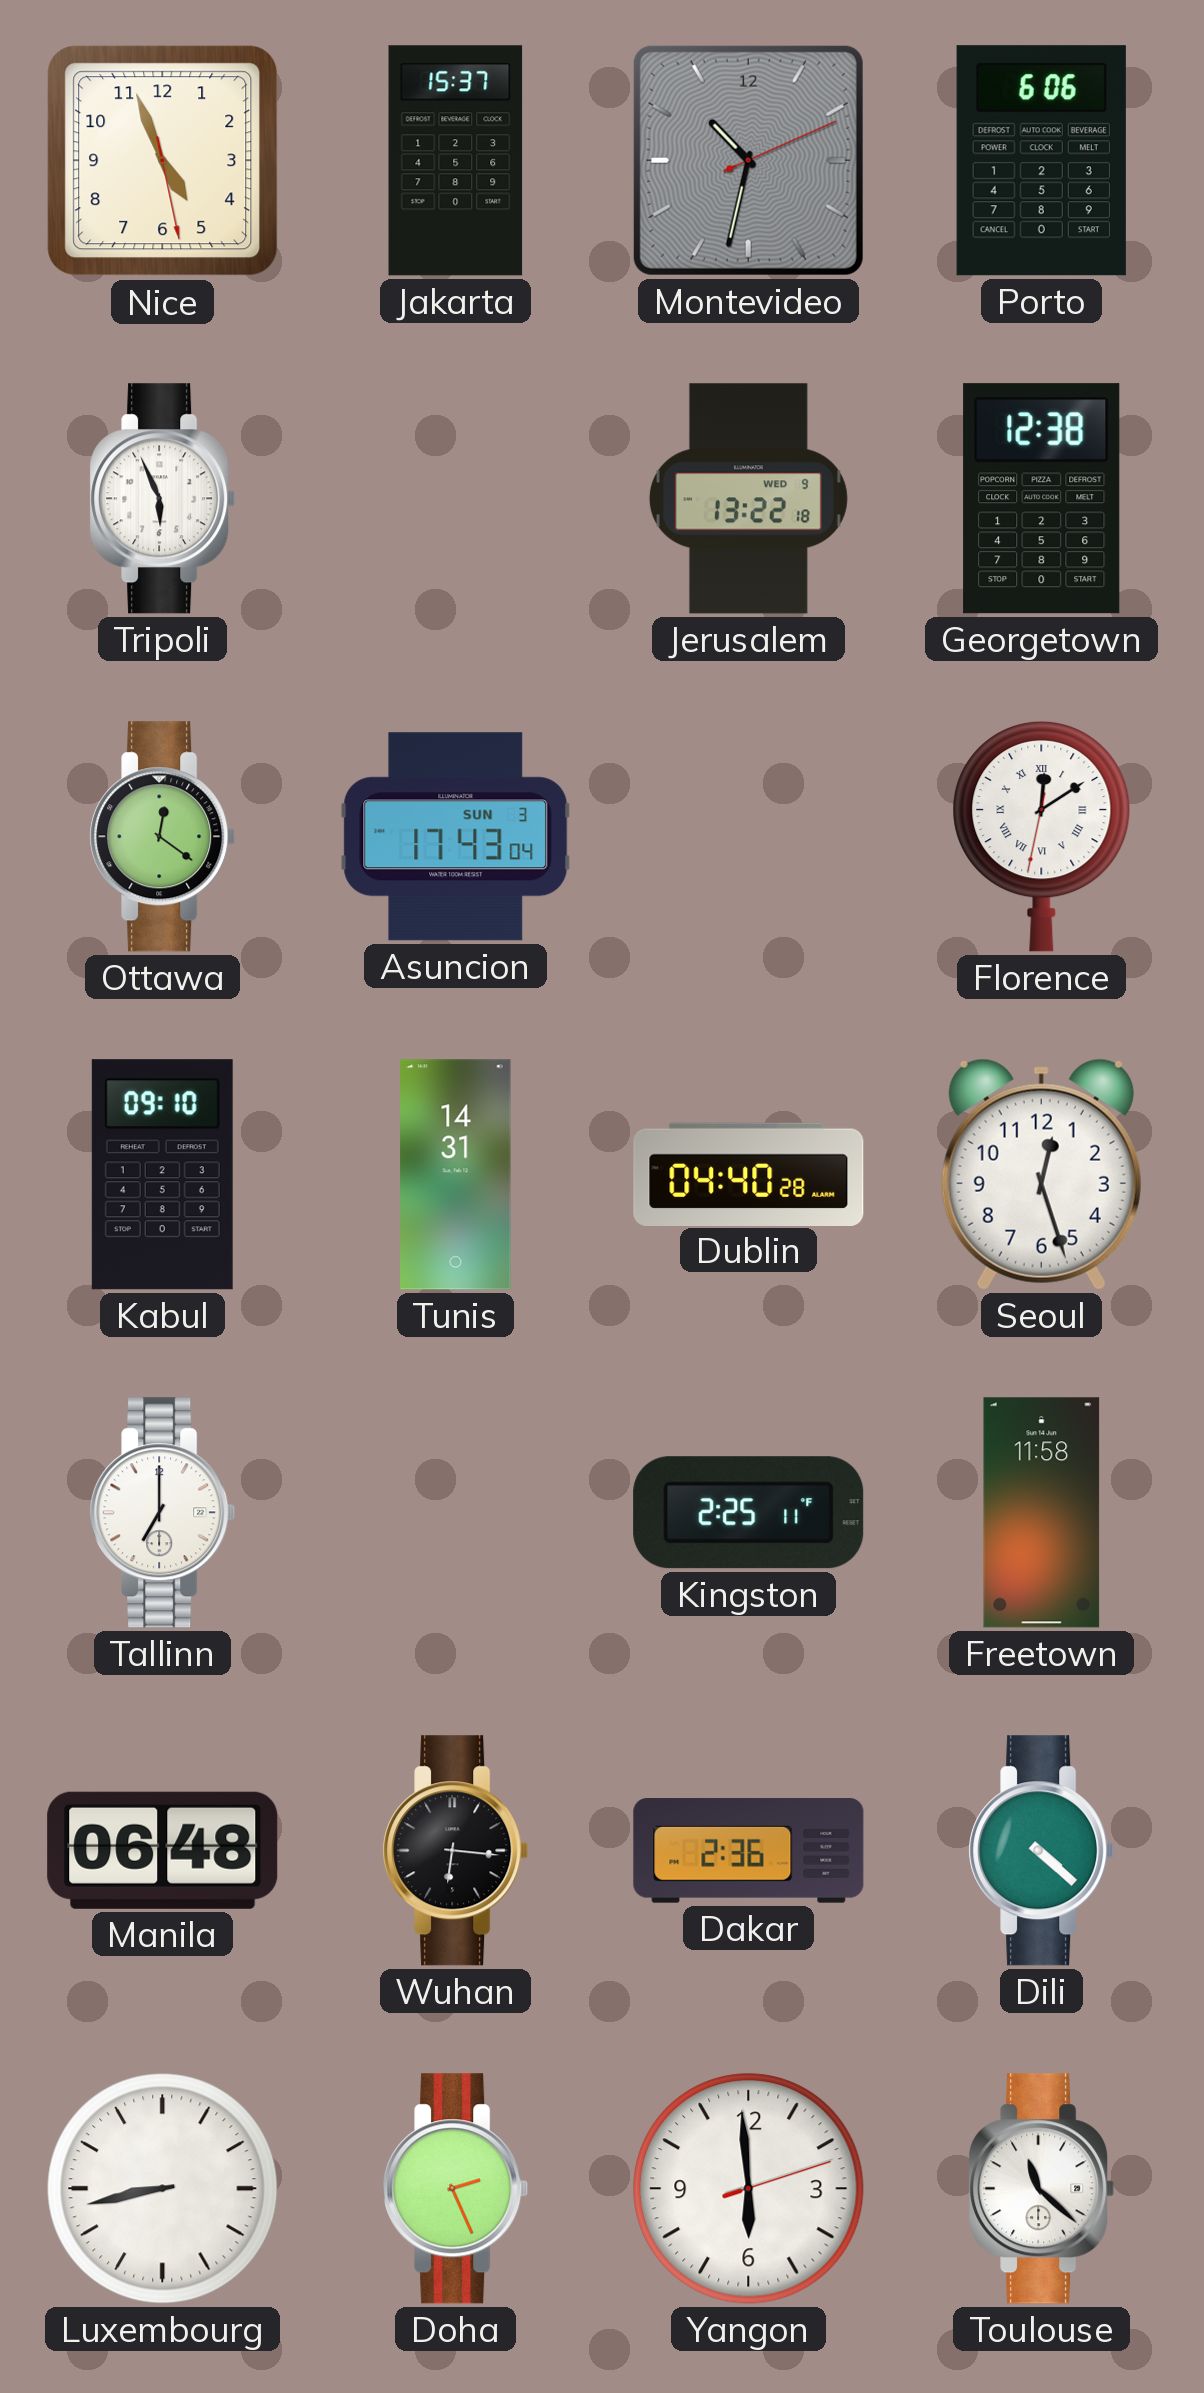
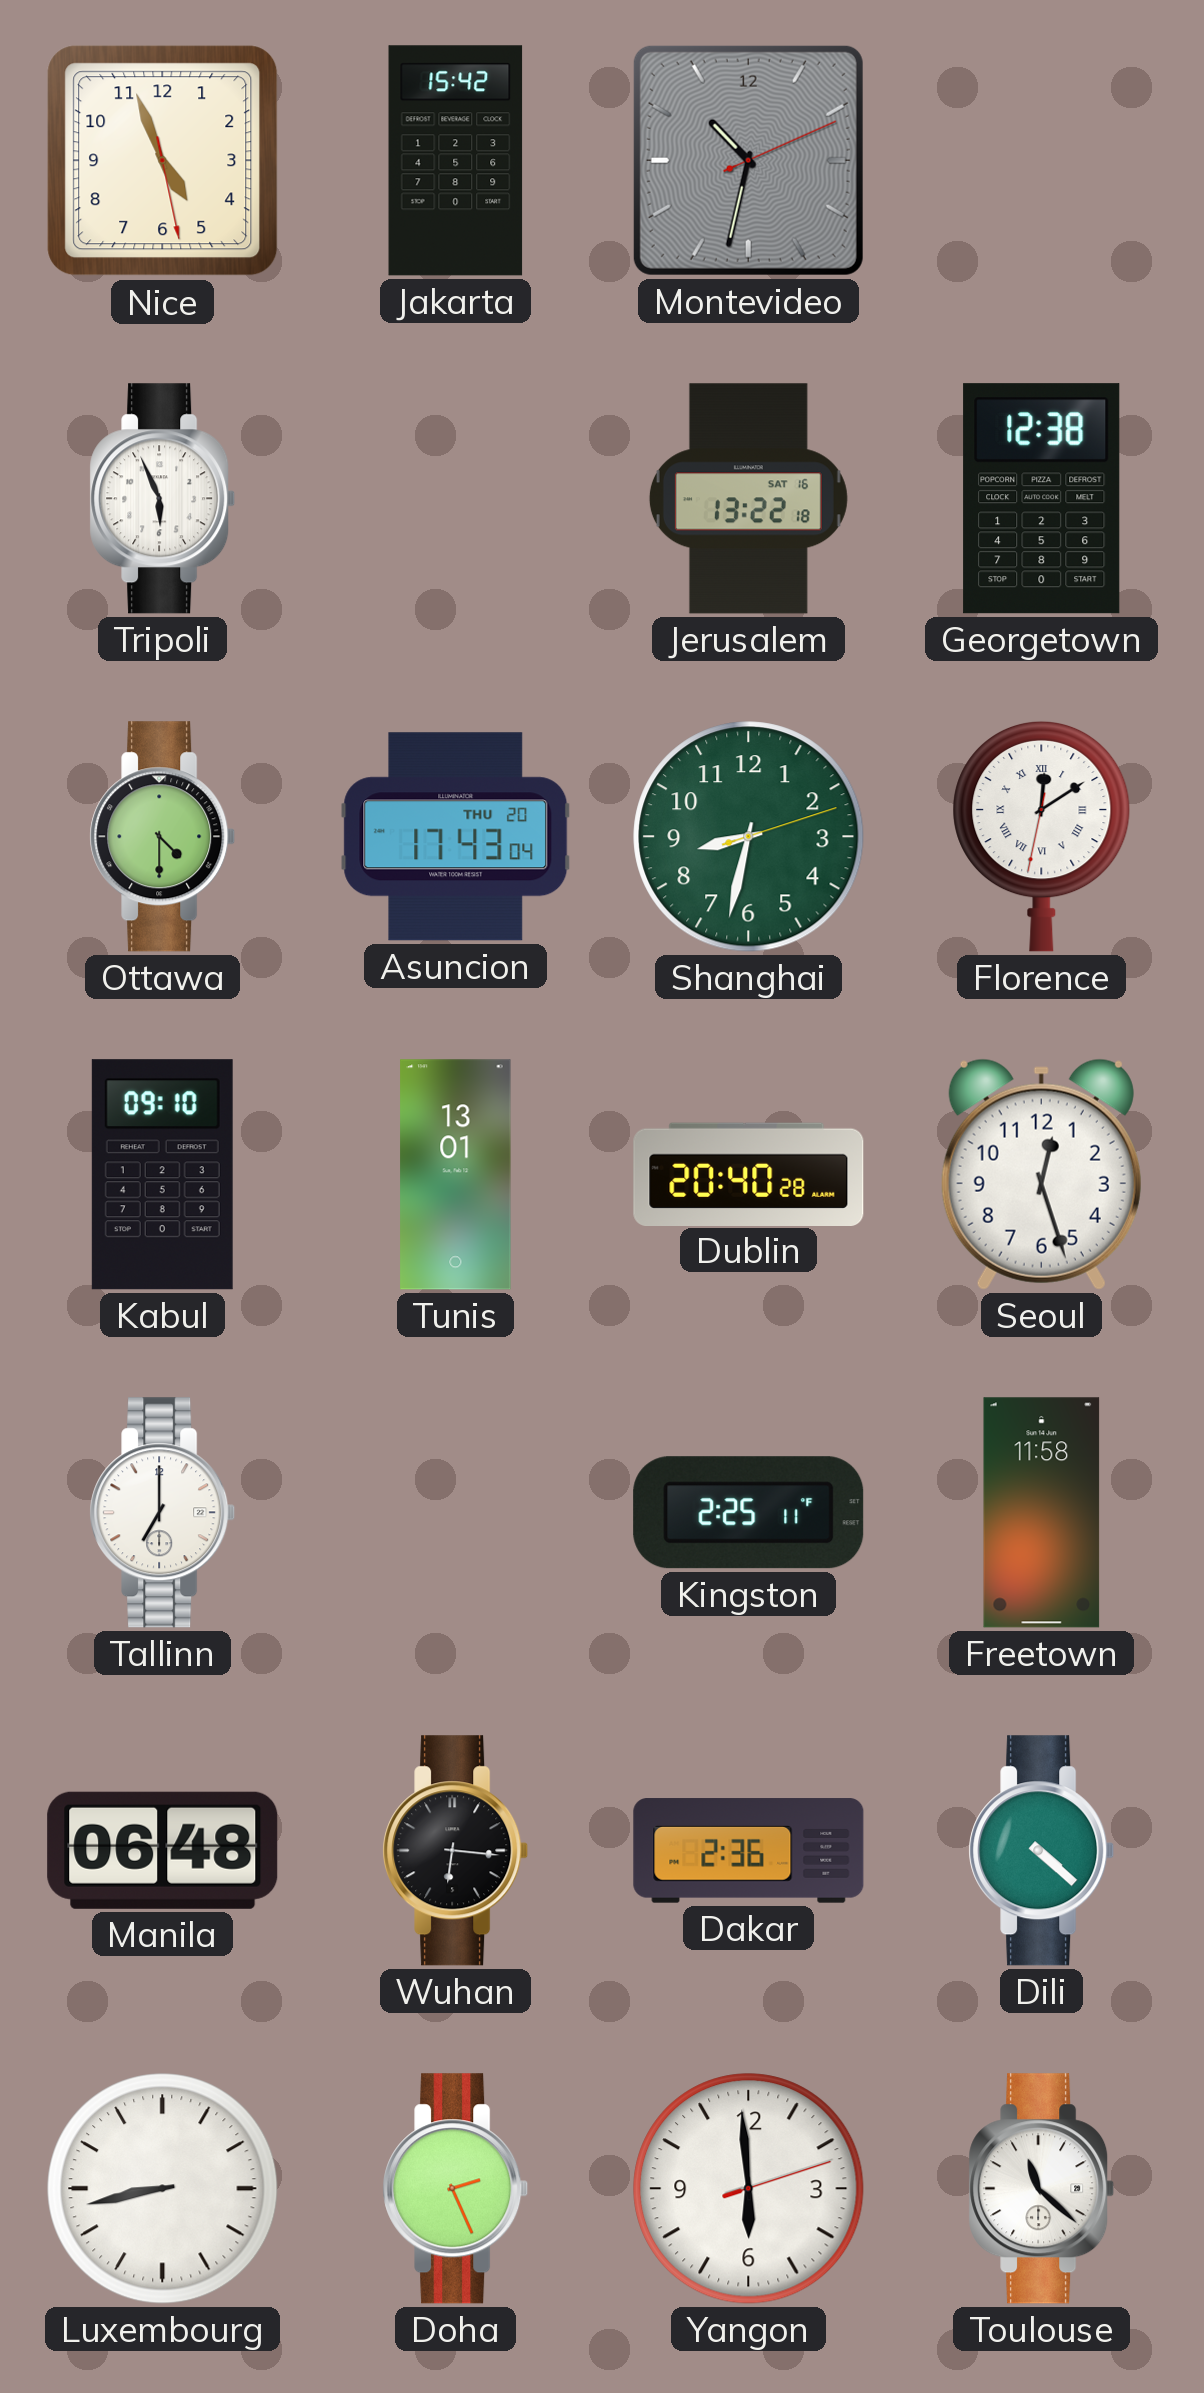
Jakarta: 15:37 -> 15:42
Porto: 6:06 -> none
Jerusalem date: WED 9 -> SAT 16
Ottawa: 12:21 -> 4:30
Asuncion date: SUN 3 -> THU 20
Shanghai: none -> 8:32
Tunis: 14:31 -> 13:01
Dublin: 04:40 -> 20:40
